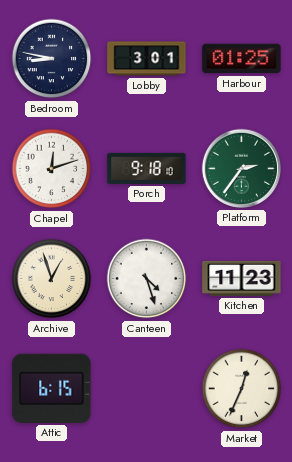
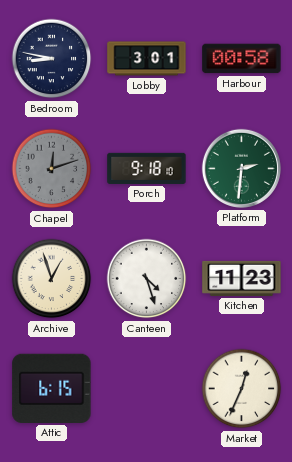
Harbour: 01:25 -> 00:58
Chapel dial: white -> grey
Platform: 2:36 -> 2:31
